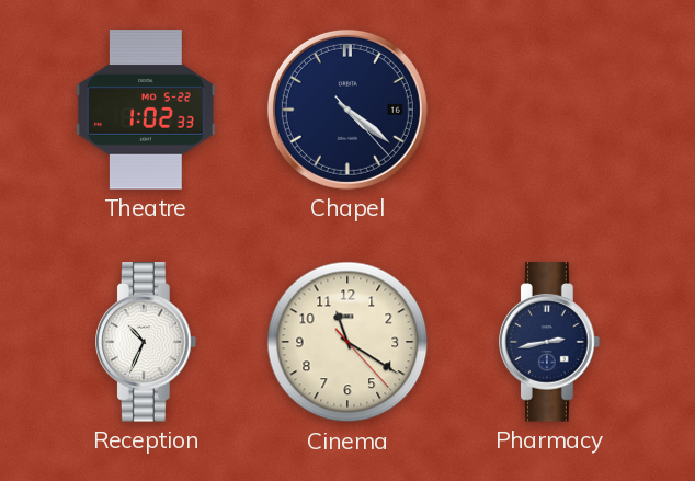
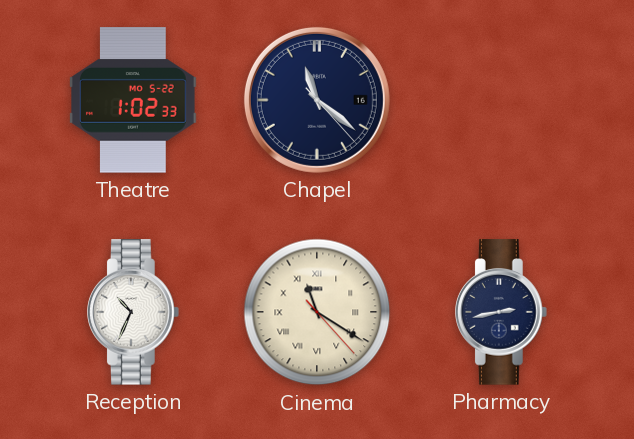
Chapel: 4:21 -> 11:21
Cinema numerals: Arabic -> Roman
